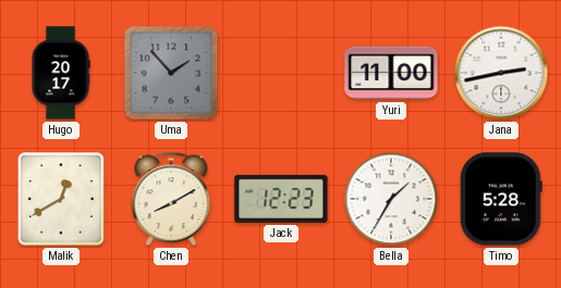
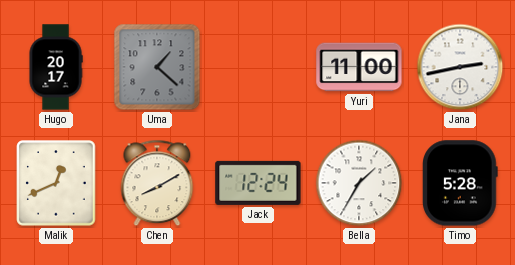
Uma: 1:53 -> 1:22
Malik: 12:40 -> 12:41
Jack: 12:23 -> 12:24
